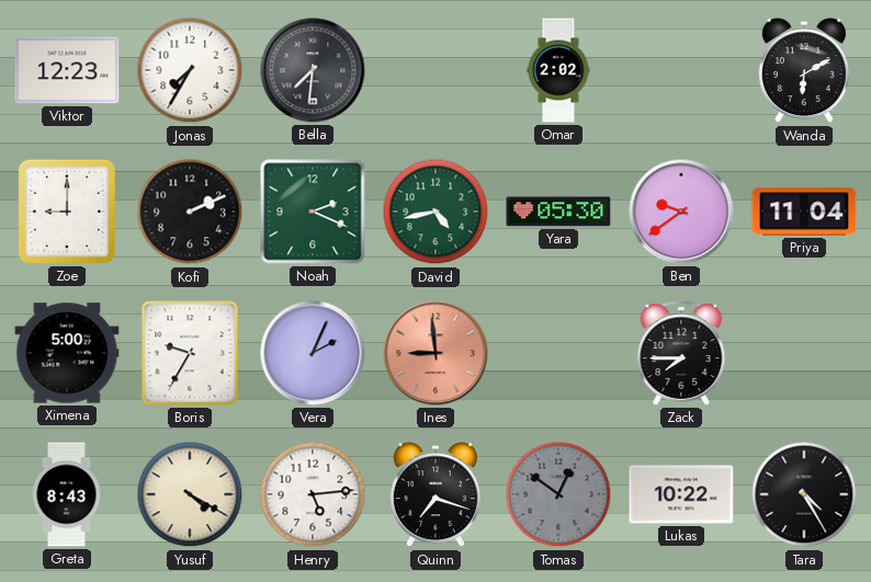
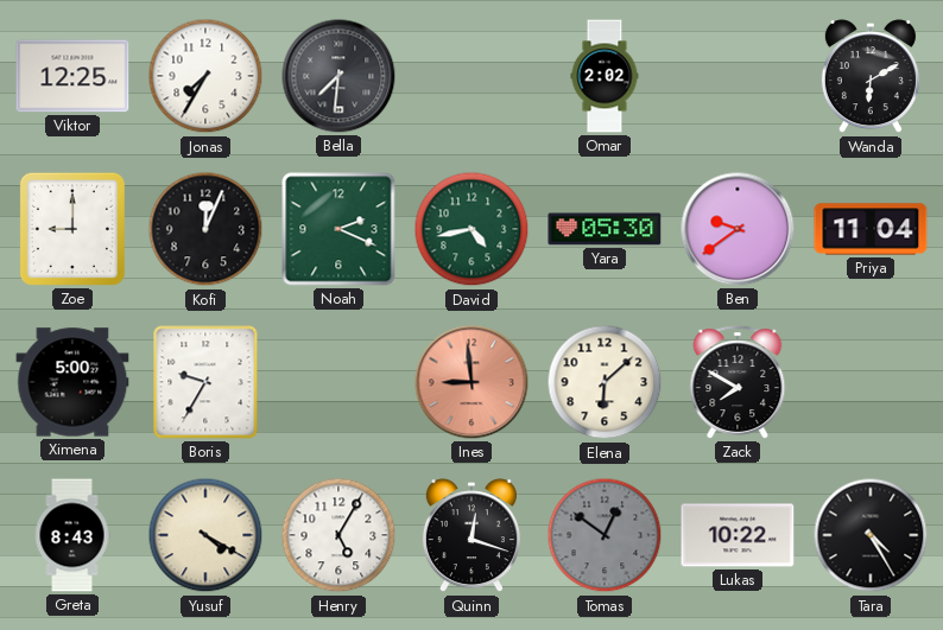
Viktor: 12:23 -> 12:25
Kofi: 2:11 -> 12:04
Vera: 2:04 -> none
Elena: none -> 6:08
Zack: 7:45 -> 7:50
Henry: 5:14 -> 5:05
Quinn: 7:18 -> 12:18
